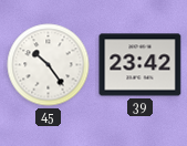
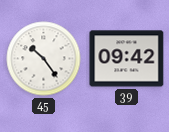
39: 23:42 -> 09:42
